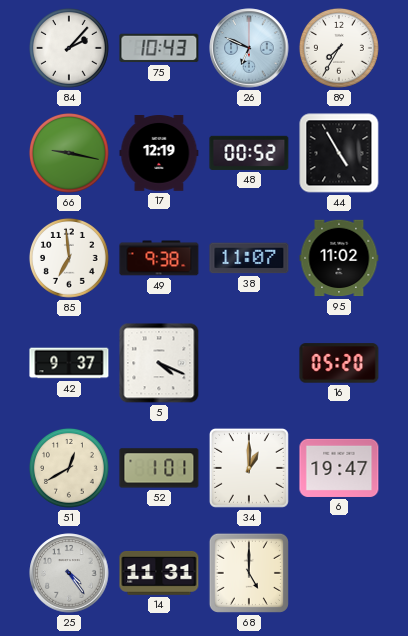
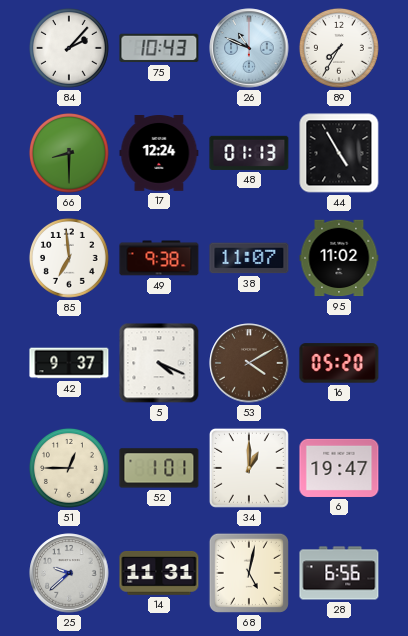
26: 6:49 -> 10:49
66: 9:17 -> 8:30
17: 12:19 -> 12:24
48: 00:52 -> 01:13
53: none -> 4:10
51: 12:40 -> 12:45
25: 4:24 -> 9:38
68: 5:00 -> 5:02
28: none -> 6:56
